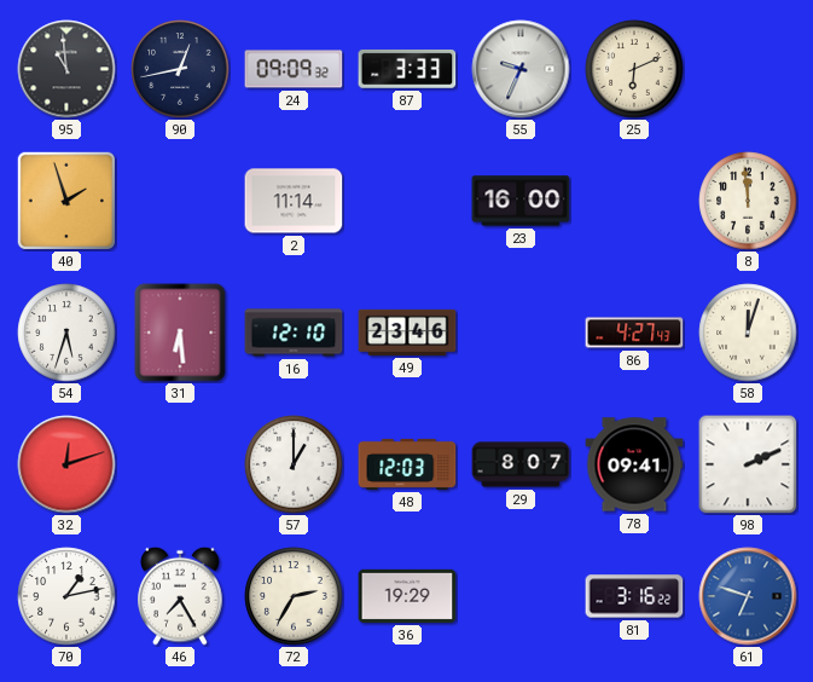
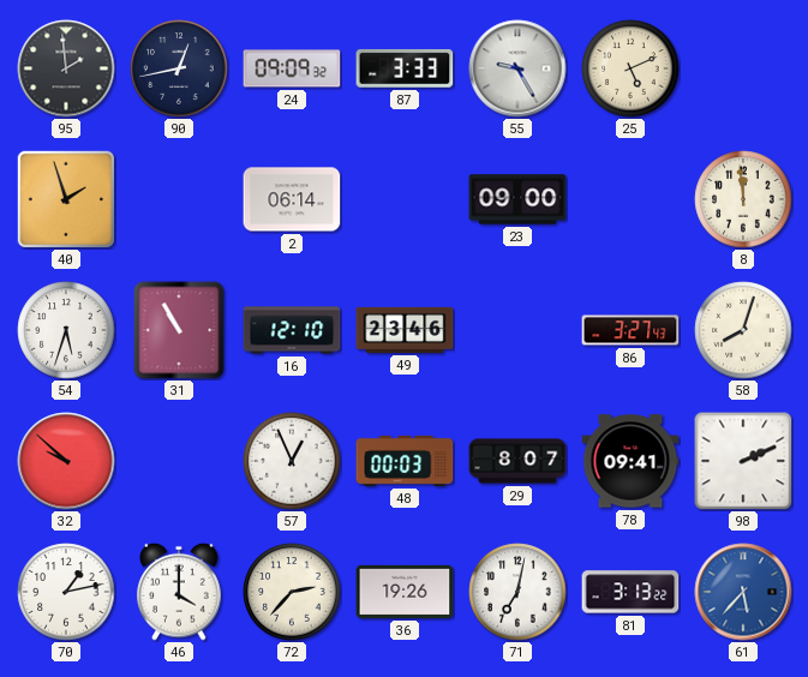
95: 10:59 -> 1:59
55: 9:34 -> 9:25
25: 6:11 -> 5:11
2: 11:14 -> 06:14
23: 16:00 -> 09:00
31: 6:29 -> 10:55
86: 4:27 -> 3:27
58: 12:03 -> 8:03
32: 12:12 -> 9:52
57: 1:00 -> 12:56
48: 12:03 -> 00:03
46: 7:25 -> 4:00
72: 2:35 -> 2:37
36: 19:29 -> 19:26
71: none -> 7:02
81: 3:16 -> 3:13
61: 6:48 -> 5:37
